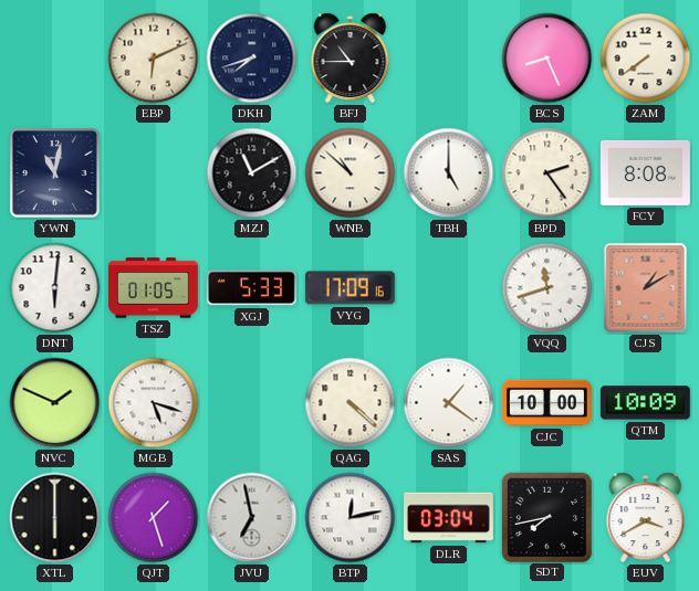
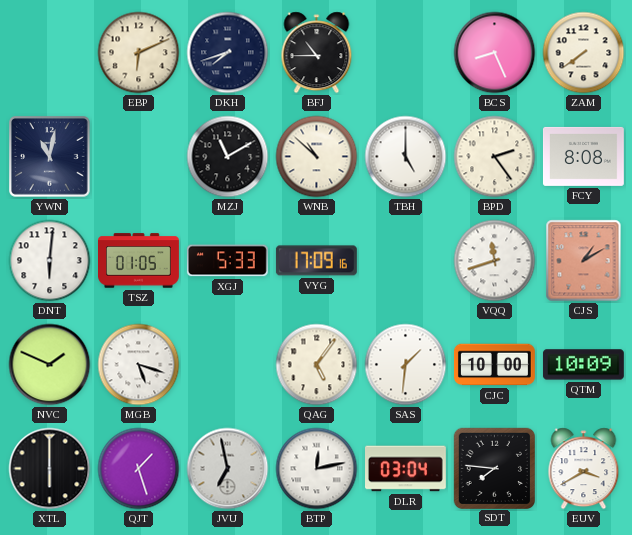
QAG: 4:22 -> 5:06
SAS: 1:21 -> 1:31
SDT: 7:43 -> 7:46
